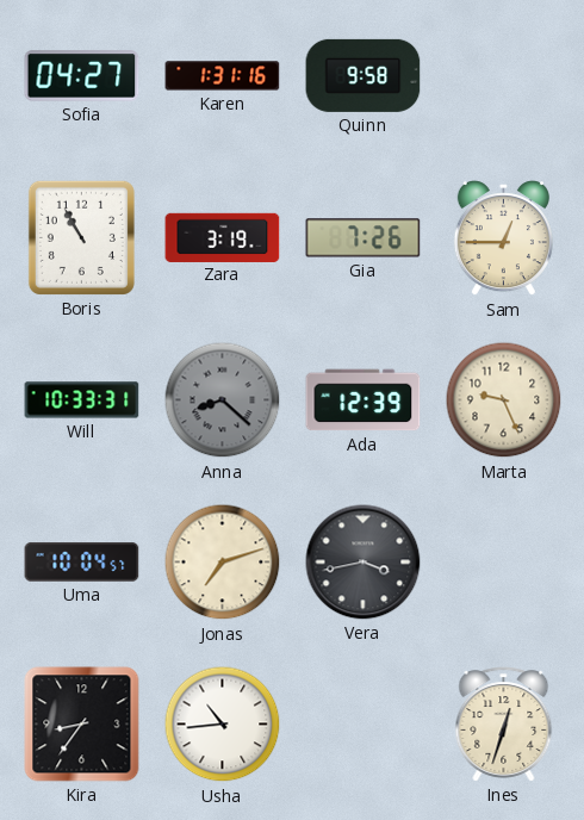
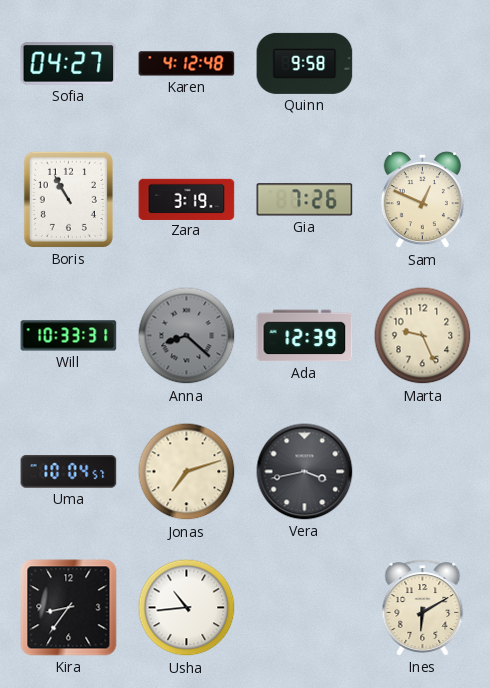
Karen: 1:31 -> 4:12
Sam: 12:45 -> 12:49
Ines: 12:33 -> 6:10
